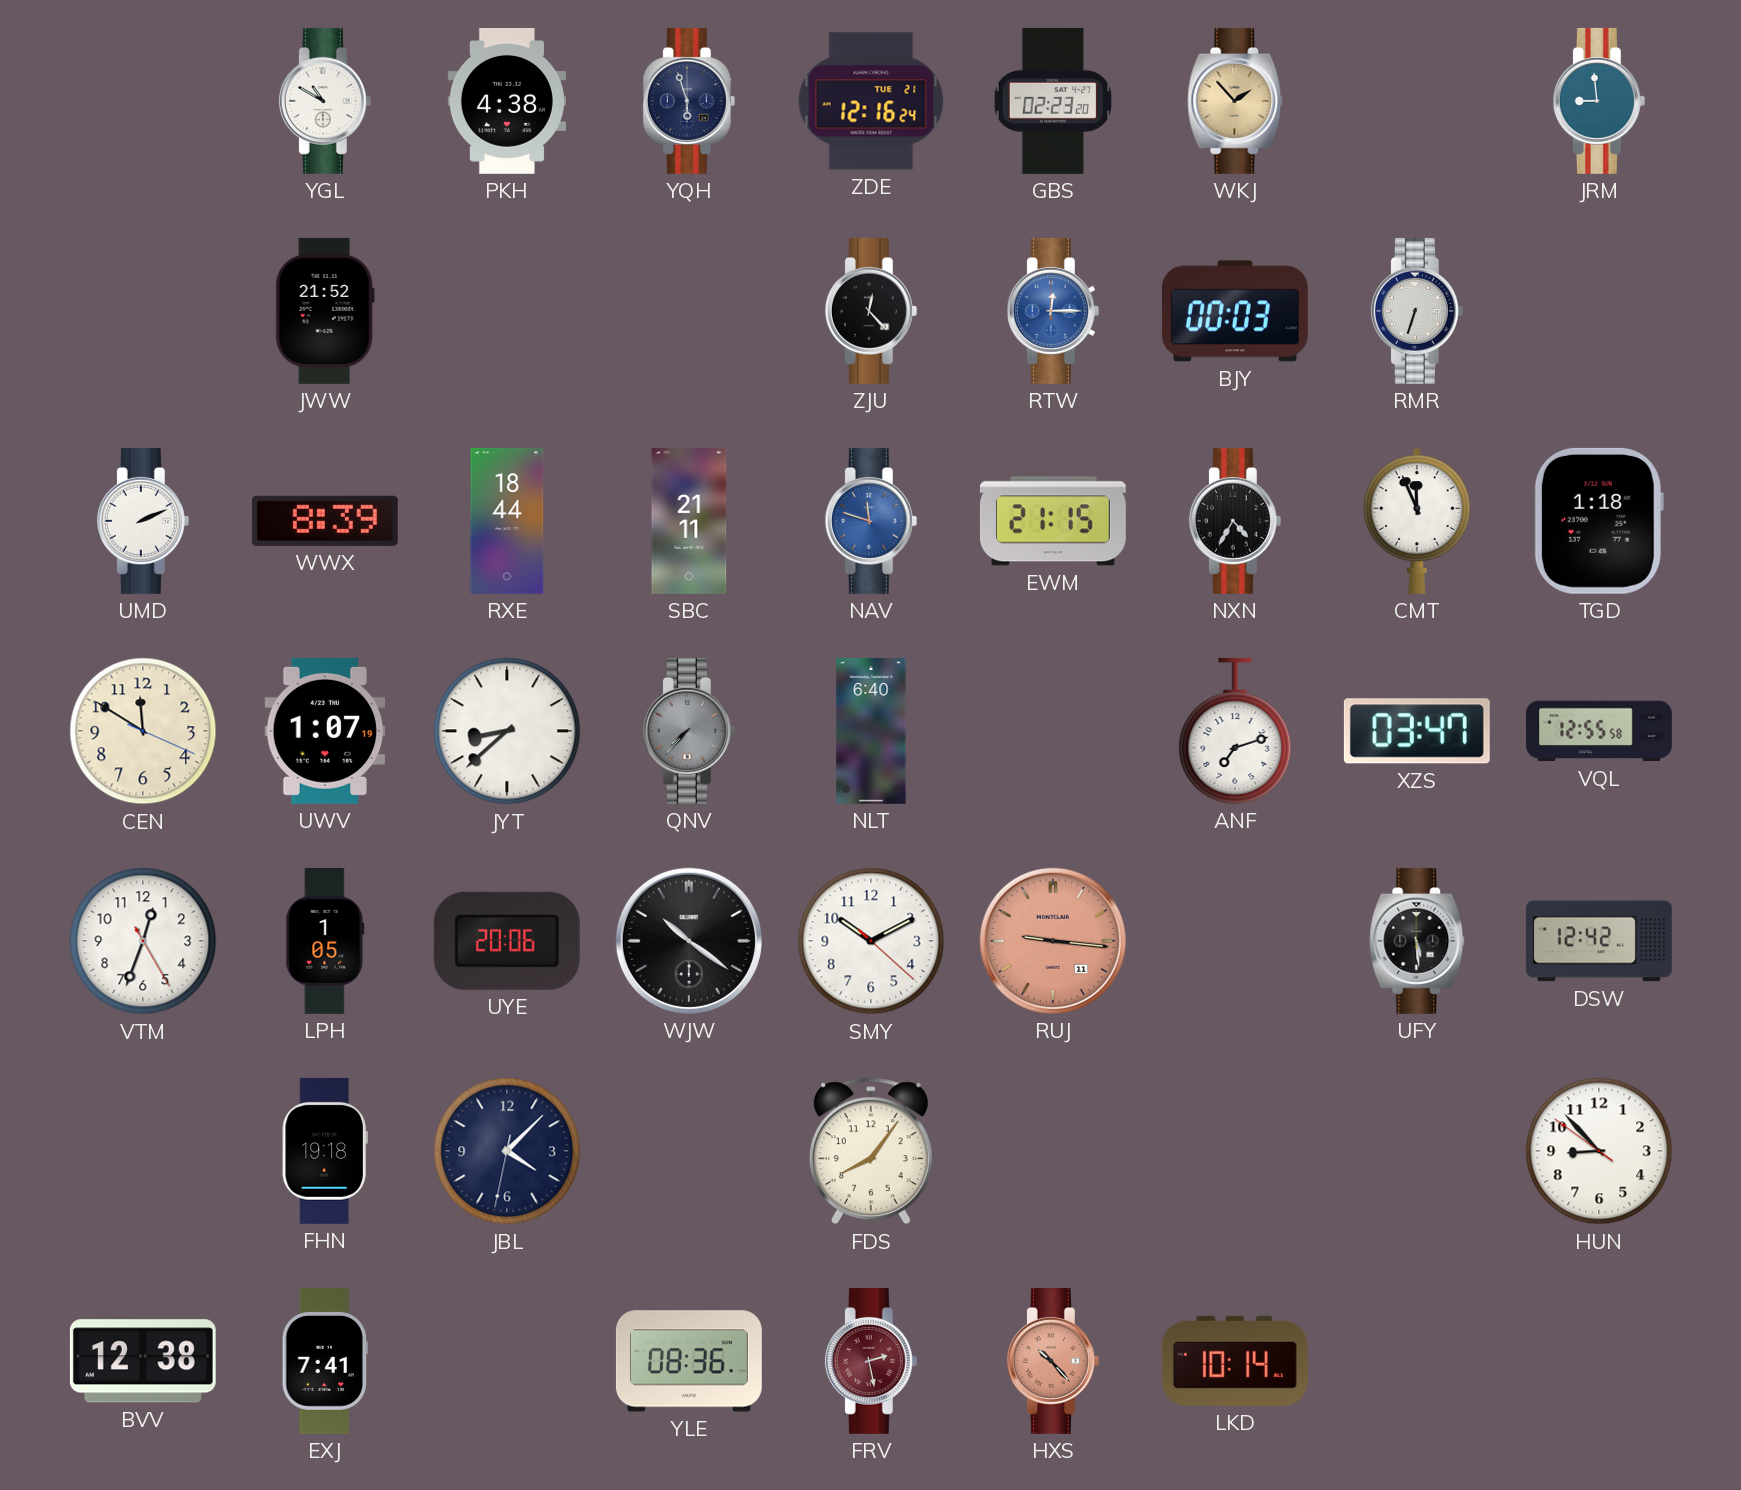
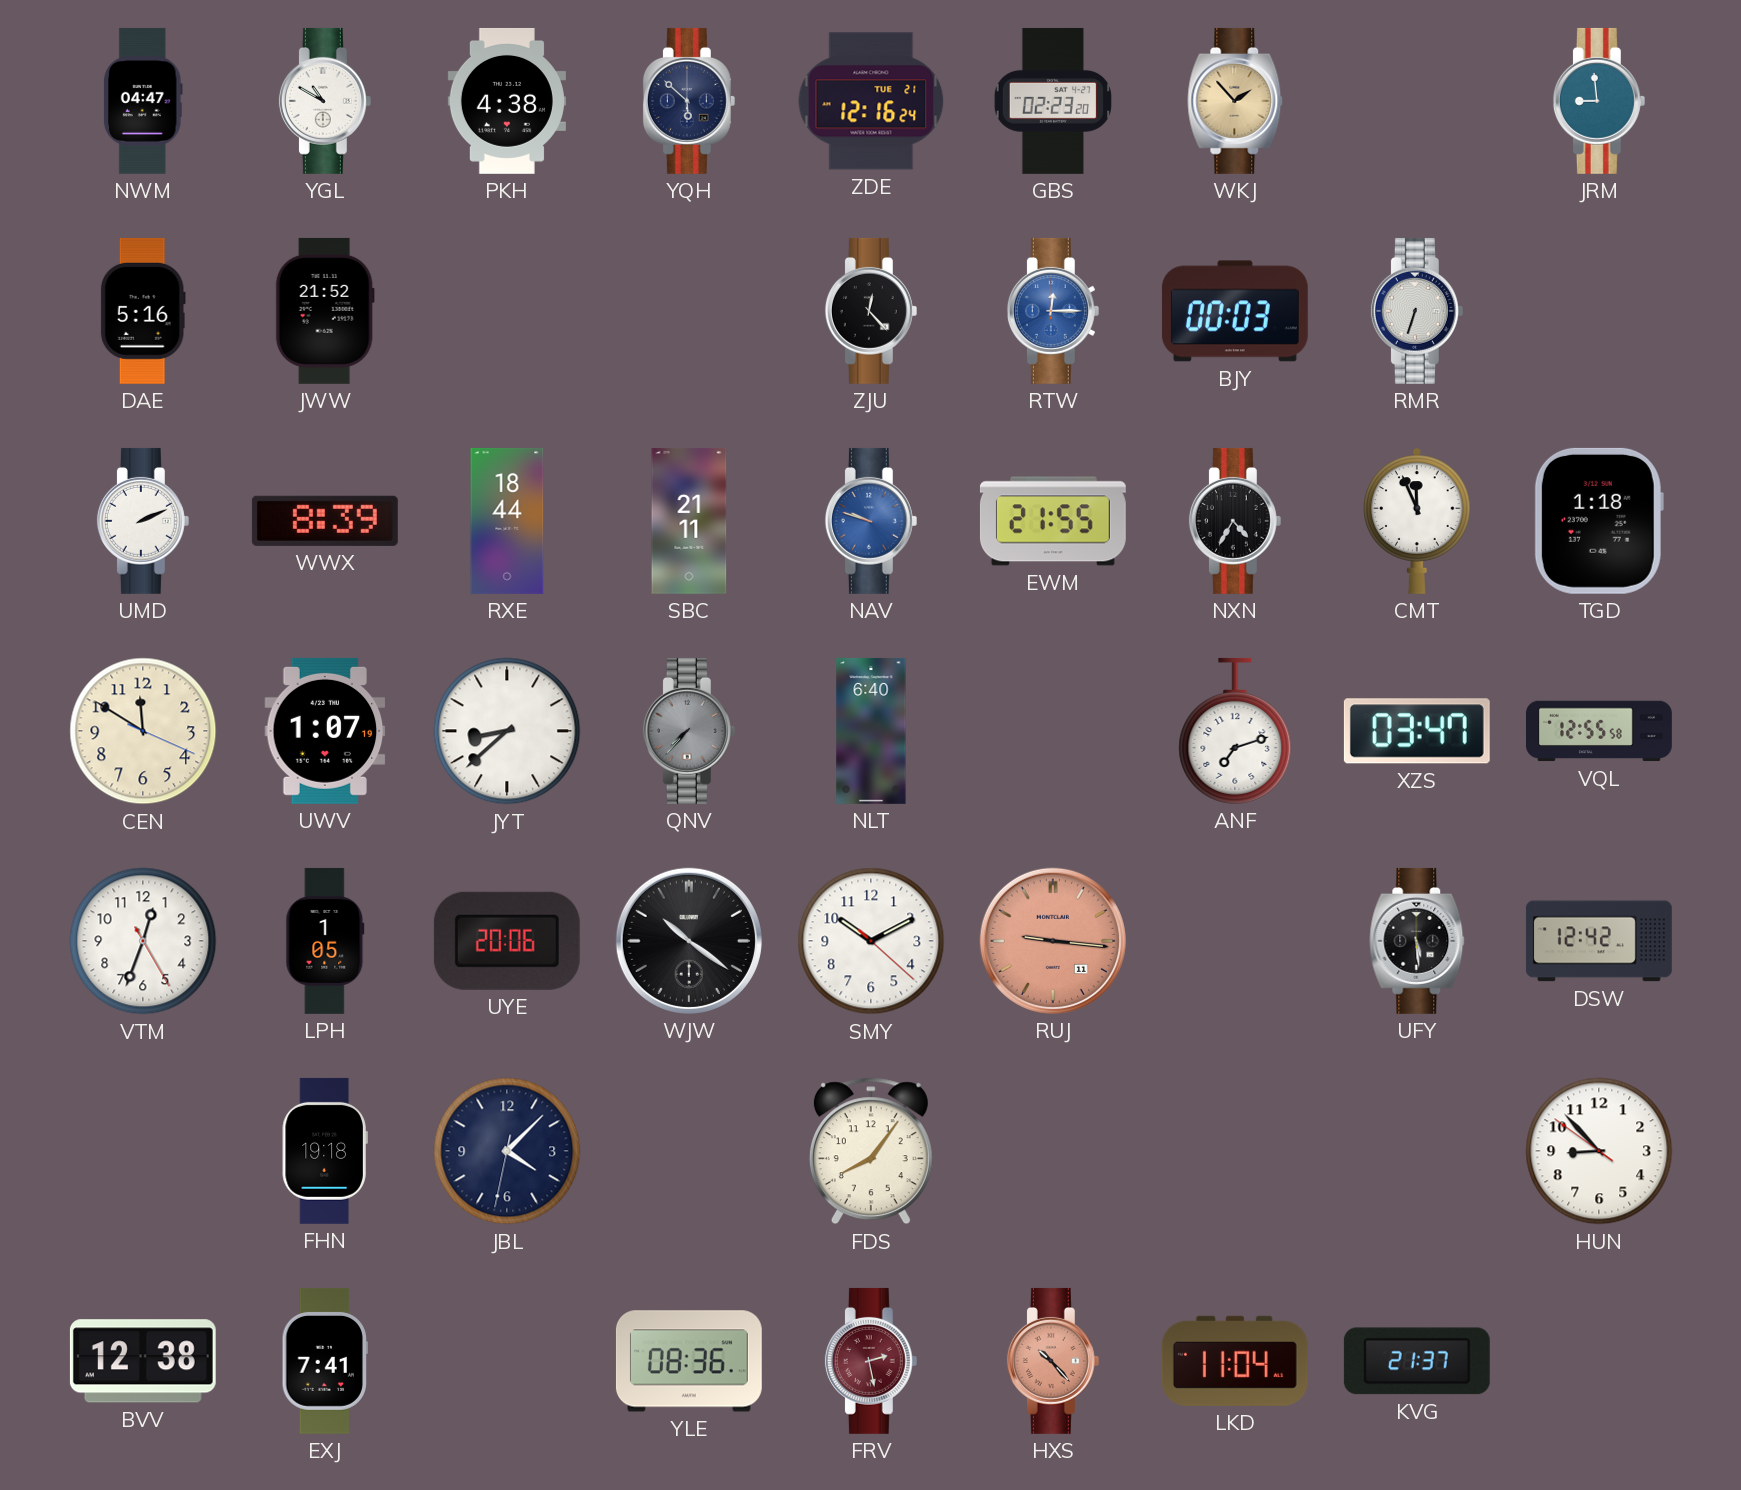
NWM: none -> 04:47
YQH: 5:57 -> 5:52
DAE: none -> 5:16
NAV: 11:48 -> 9:48
EWM: 21:15 -> 21:55
LKD: 10:14 -> 11:04
KVG: none -> 21:37
